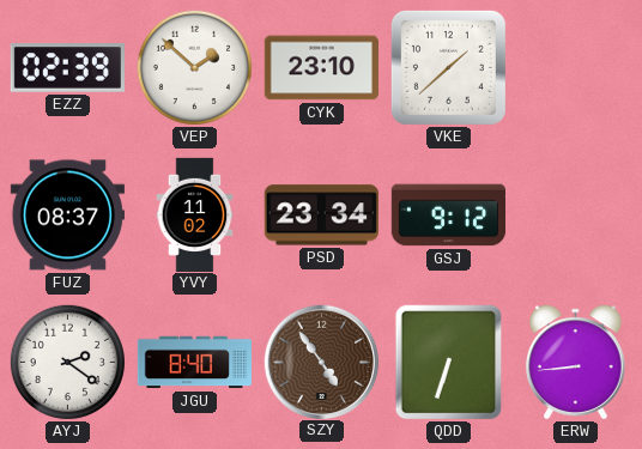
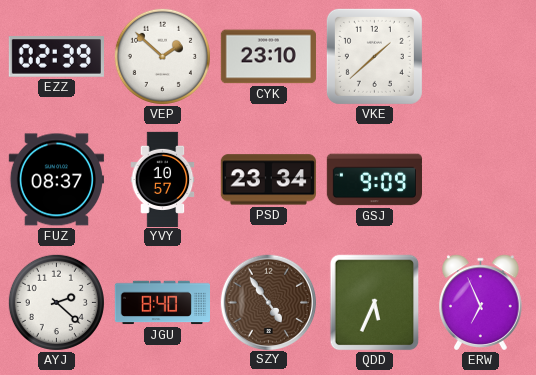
YVY: 11:02 -> 10:57
GSJ: 9:12 -> 9:09
AYJ: 2:21 -> 2:22
QDD: 6:33 -> 5:34
ERW: 8:44 -> 6:56
